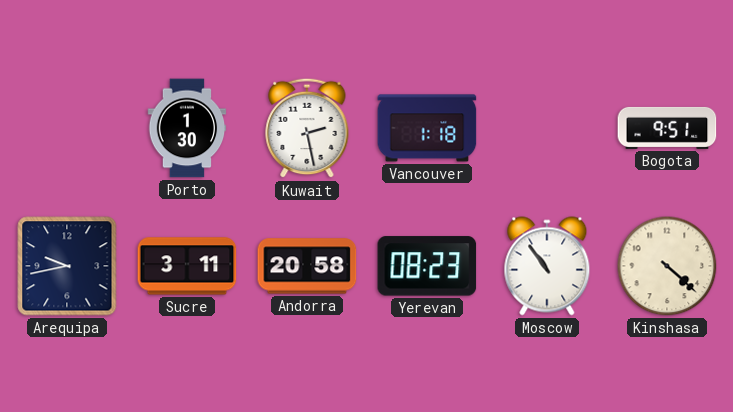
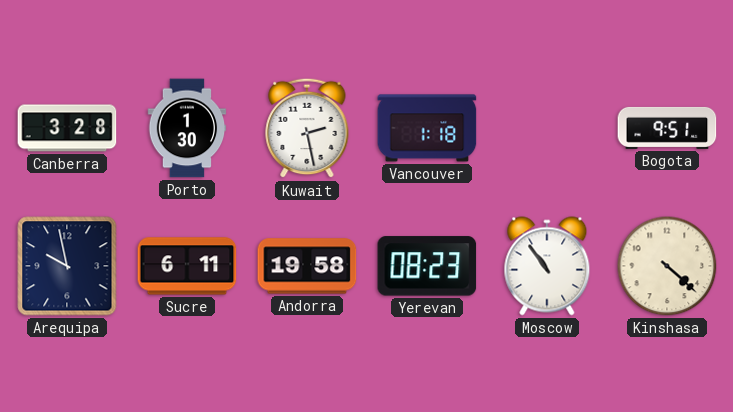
Canberra: none -> 3:28
Arequipa: 9:43 -> 9:58
Sucre: 3:11 -> 6:11
Andorra: 20:58 -> 19:58
